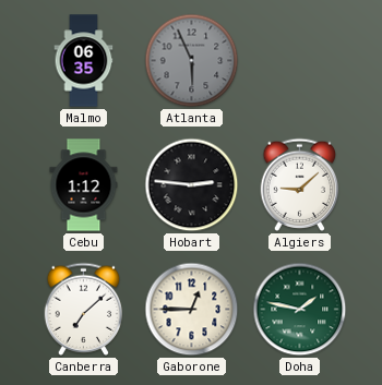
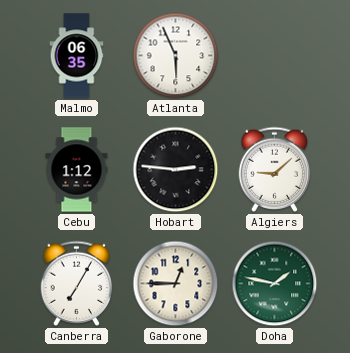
Atlanta dial: grey -> white
Canberra: 7:08 -> 7:05
